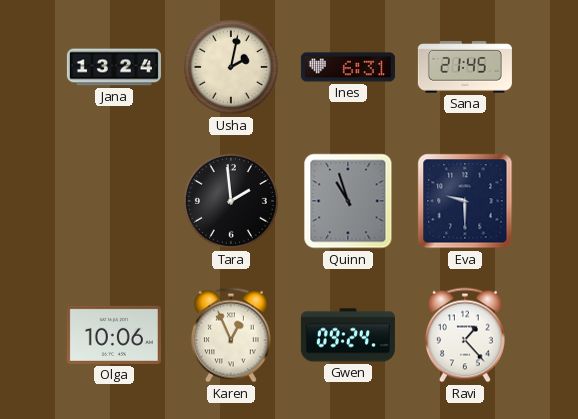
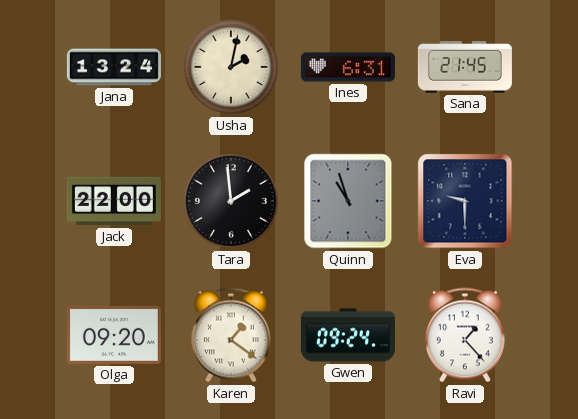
Jack: none -> 22:00
Olga: 10:06 -> 09:20
Karen: 12:56 -> 1:21
